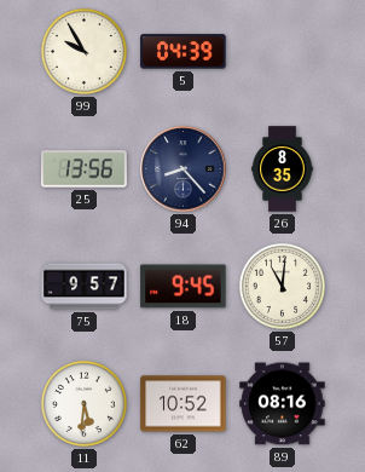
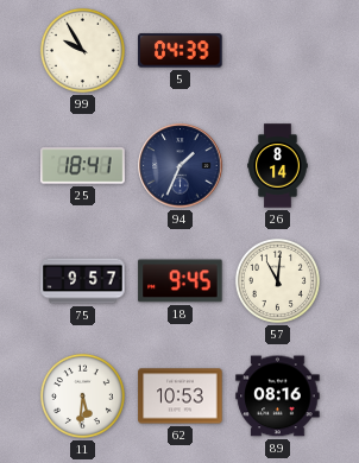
25: 13:56 -> 18:41
94: 8:23 -> 1:34
26: 8:35 -> 8:14
62: 10:52 -> 10:53
